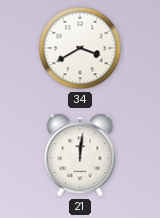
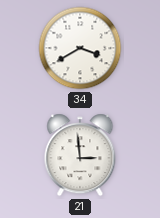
21: 12:01 -> 2:59
